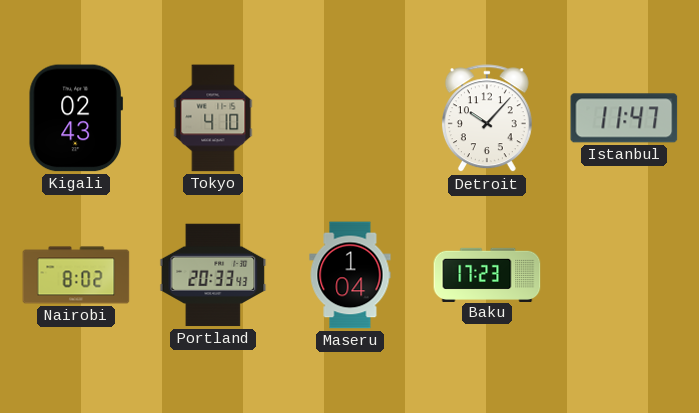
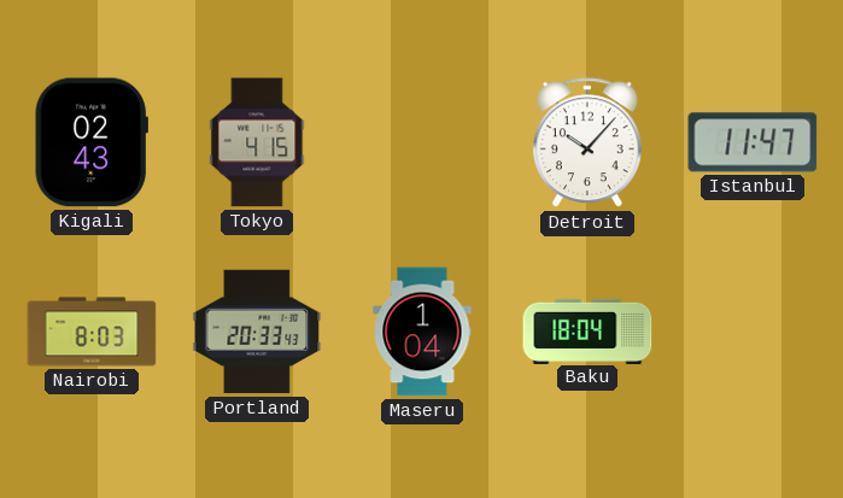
Tokyo: 4:10 -> 4:15
Nairobi: 8:02 -> 8:03
Baku: 17:23 -> 18:04
